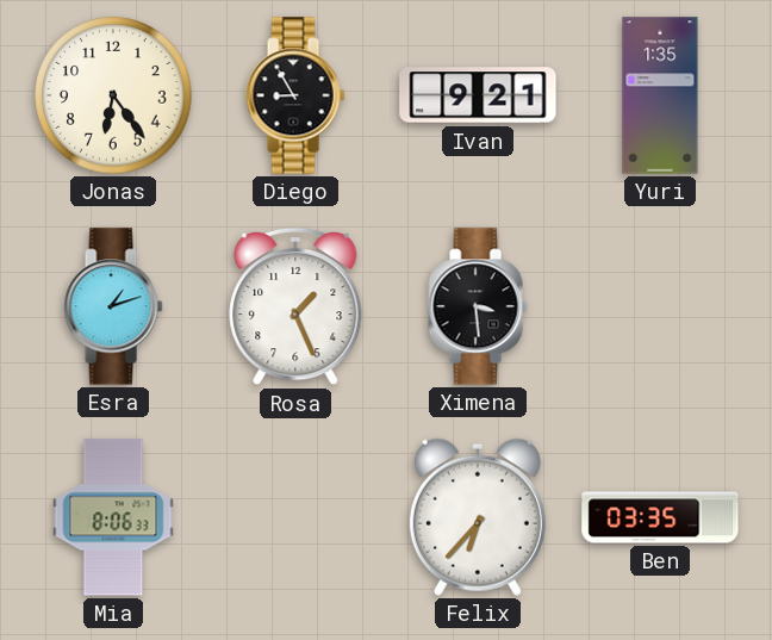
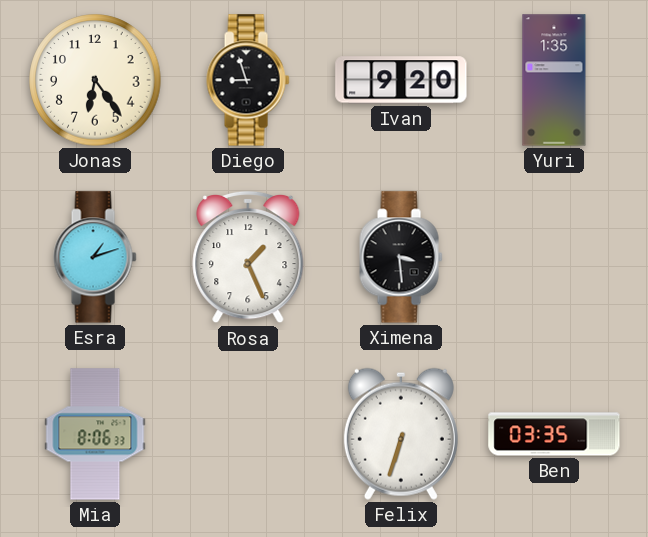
Diego: 8:55 -> 8:57
Ivan: 9:21 -> 9:20
Felix: 6:37 -> 6:33
